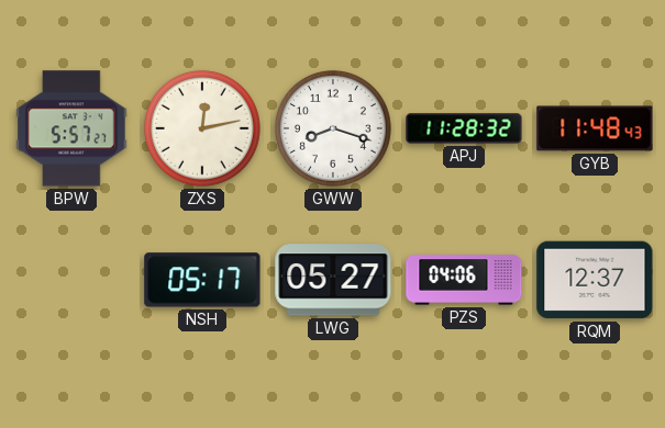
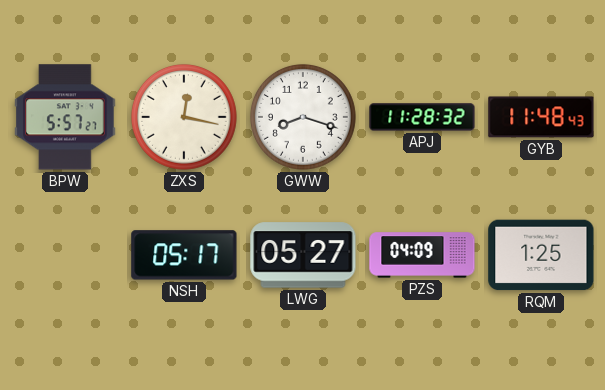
ZXS: 12:13 -> 12:17
PZS: 04:06 -> 04:09
RQM: 12:37 -> 1:25
